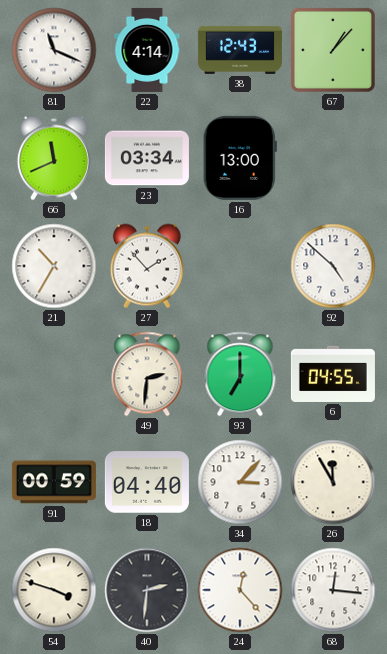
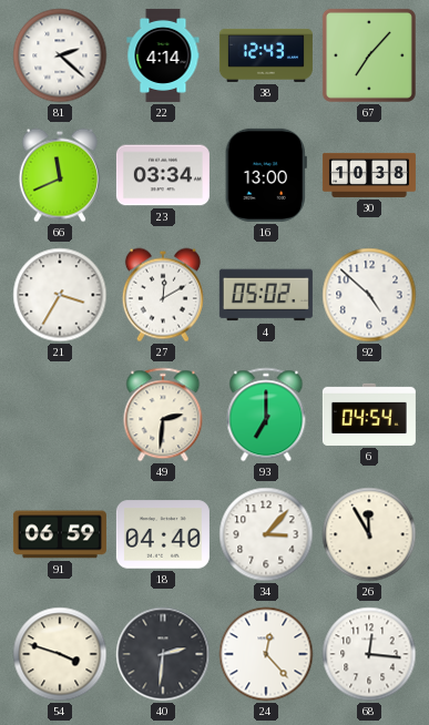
81: 11:19 -> 2:22
67: 1:07 -> 7:07
30: none -> 10:38
21: 10:35 -> 3:35
27: 1:53 -> 12:10
4: none -> 05:02
6: 04:55 -> 04:54
91: 00:59 -> 06:59
